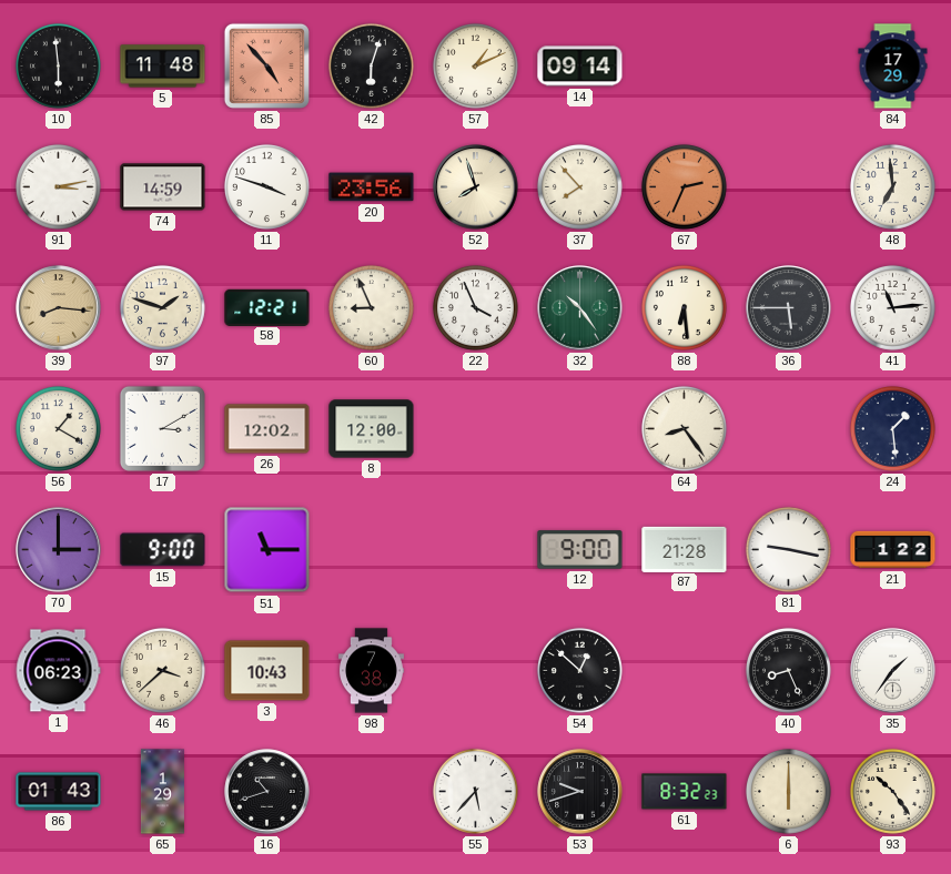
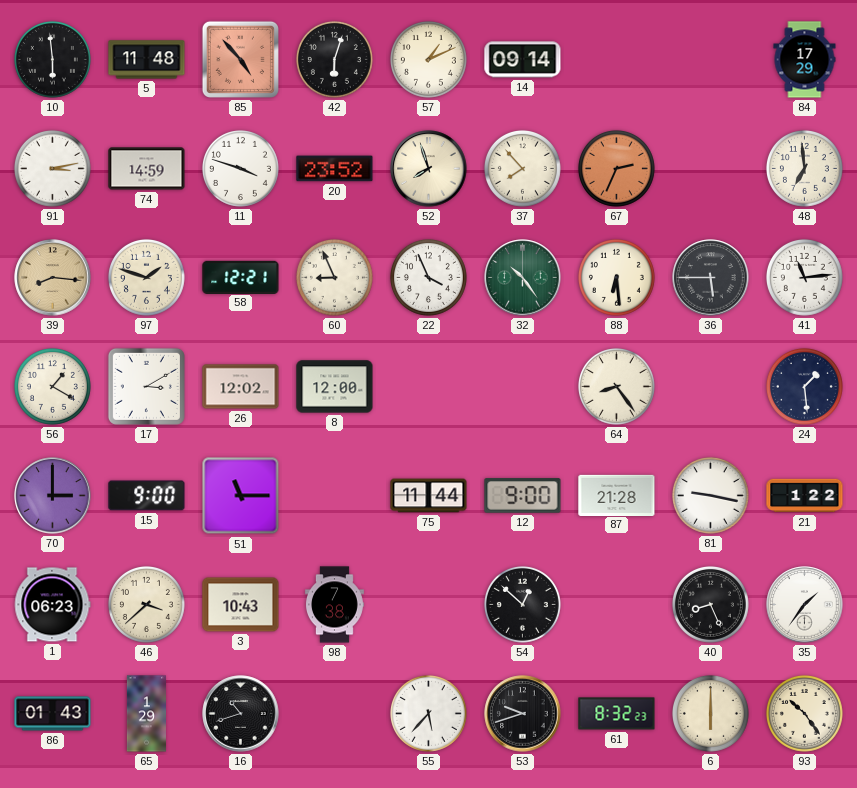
20: 23:56 -> 23:52
75: none -> 11:44
